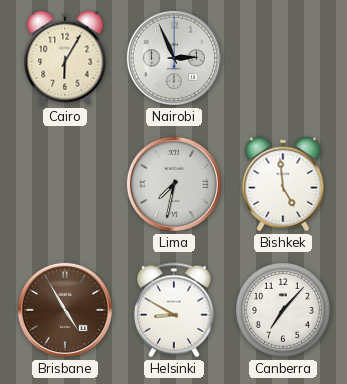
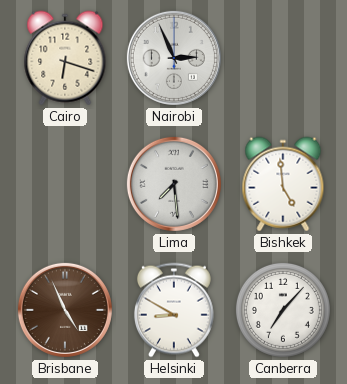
Cairo: 6:05 -> 6:18
Lima: 7:32 -> 7:29
Brisbane: 4:55 -> 4:56
